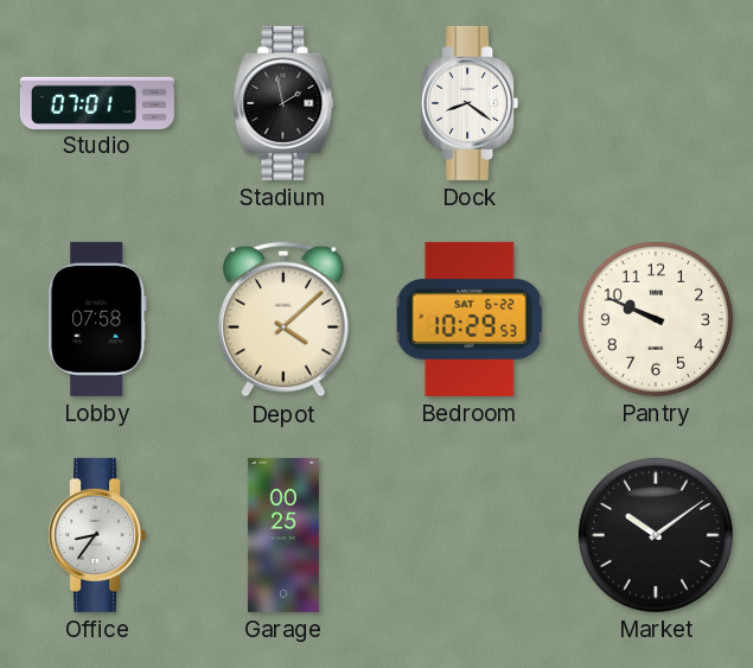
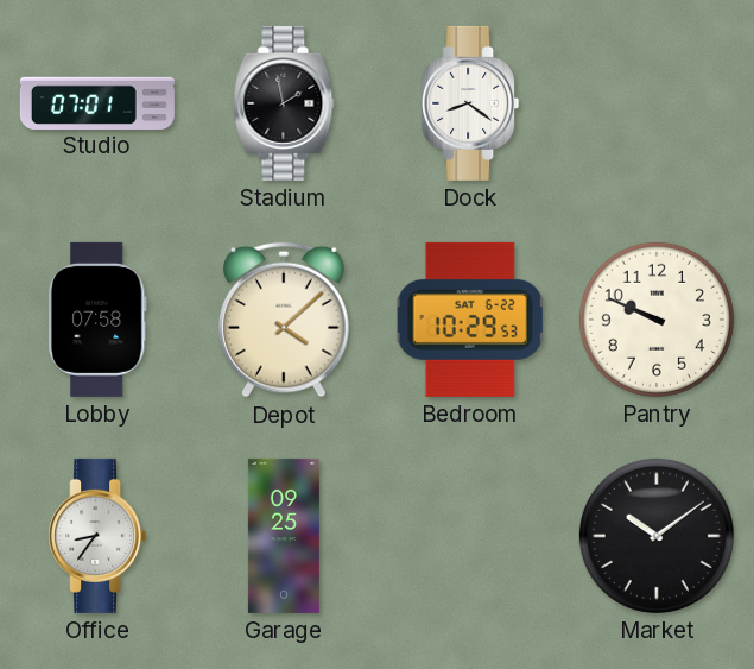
Garage: 00:25 -> 09:25
